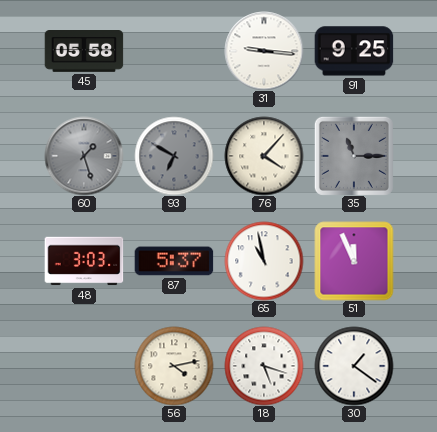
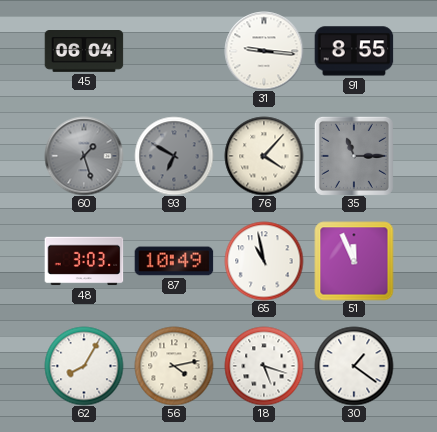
45: 05:58 -> 06:04
91: 9:25 -> 8:55
87: 5:37 -> 10:49
62: none -> 8:05
